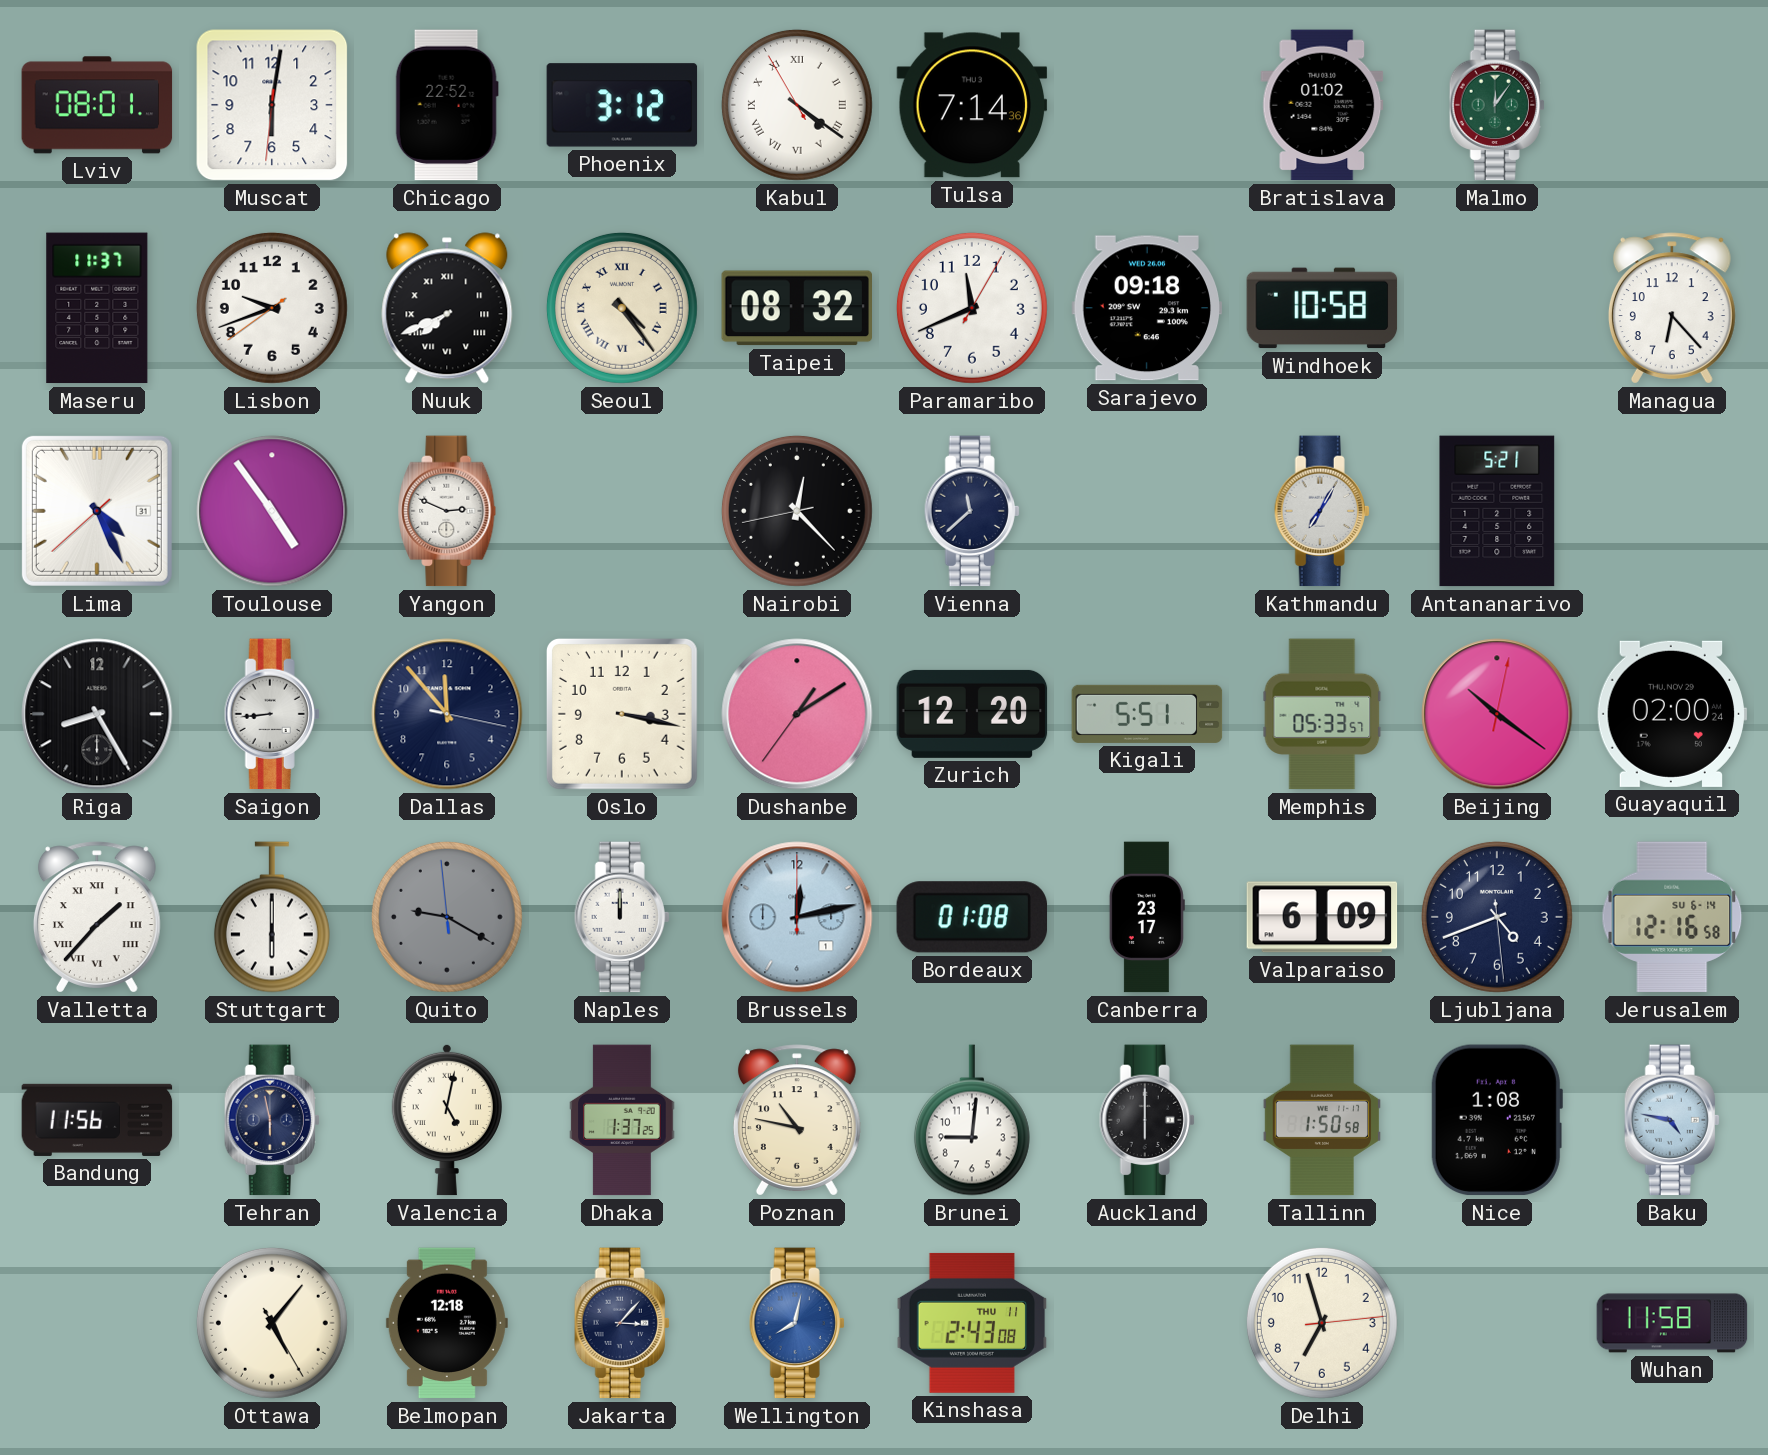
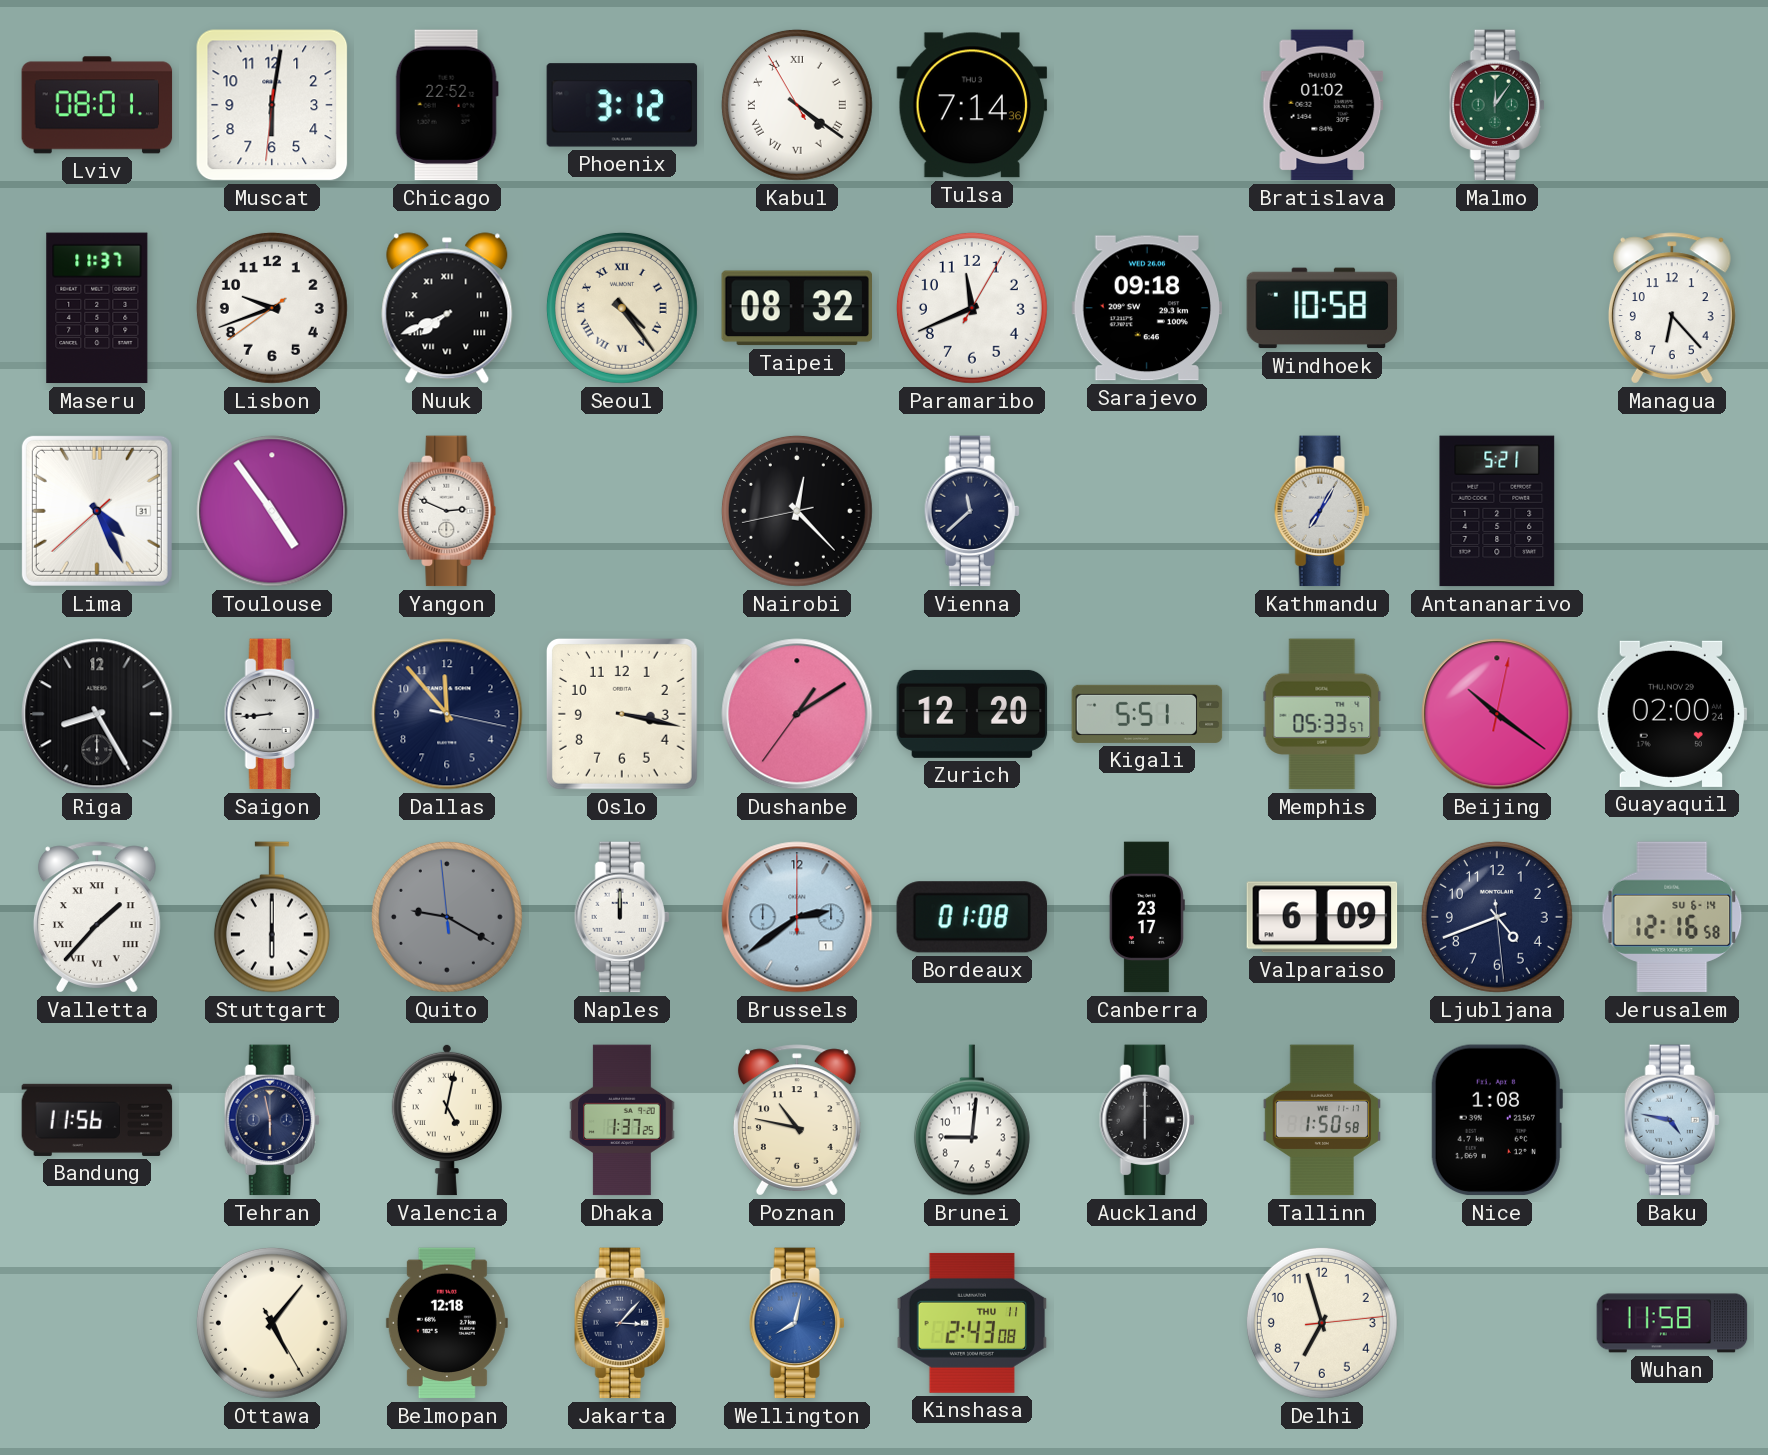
Brussels: 12:13 -> 2:39
